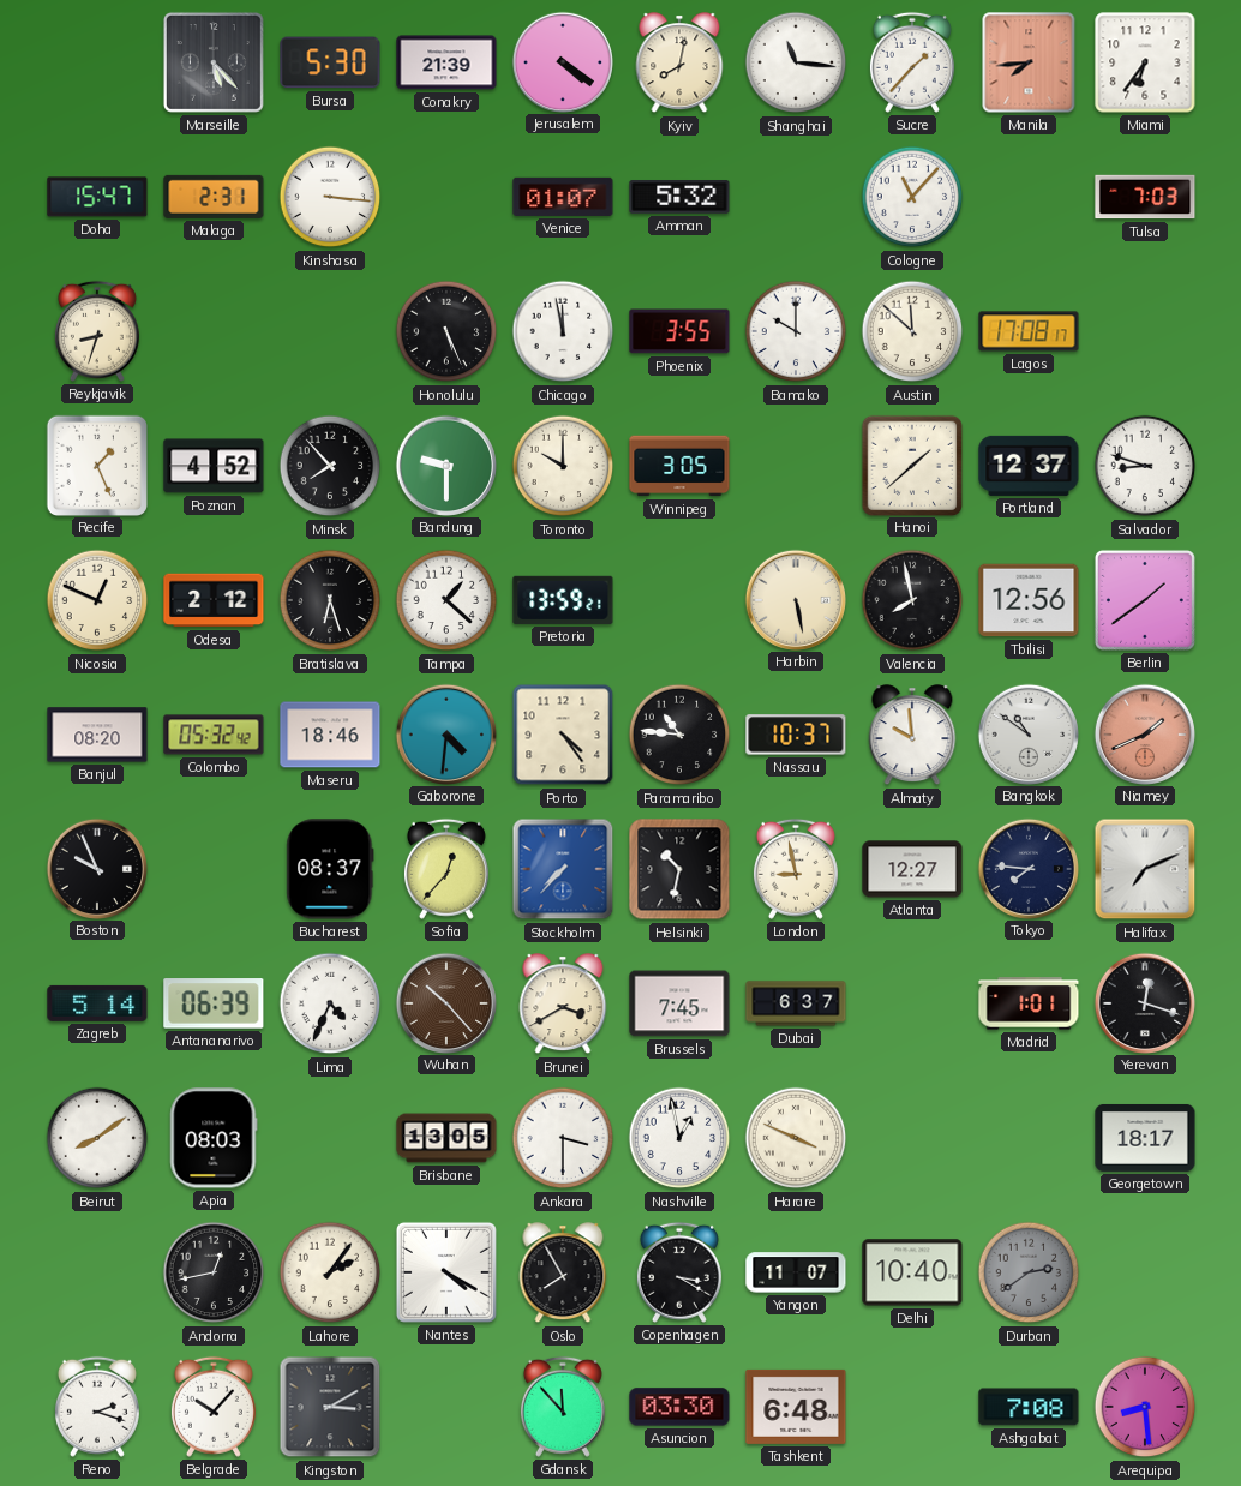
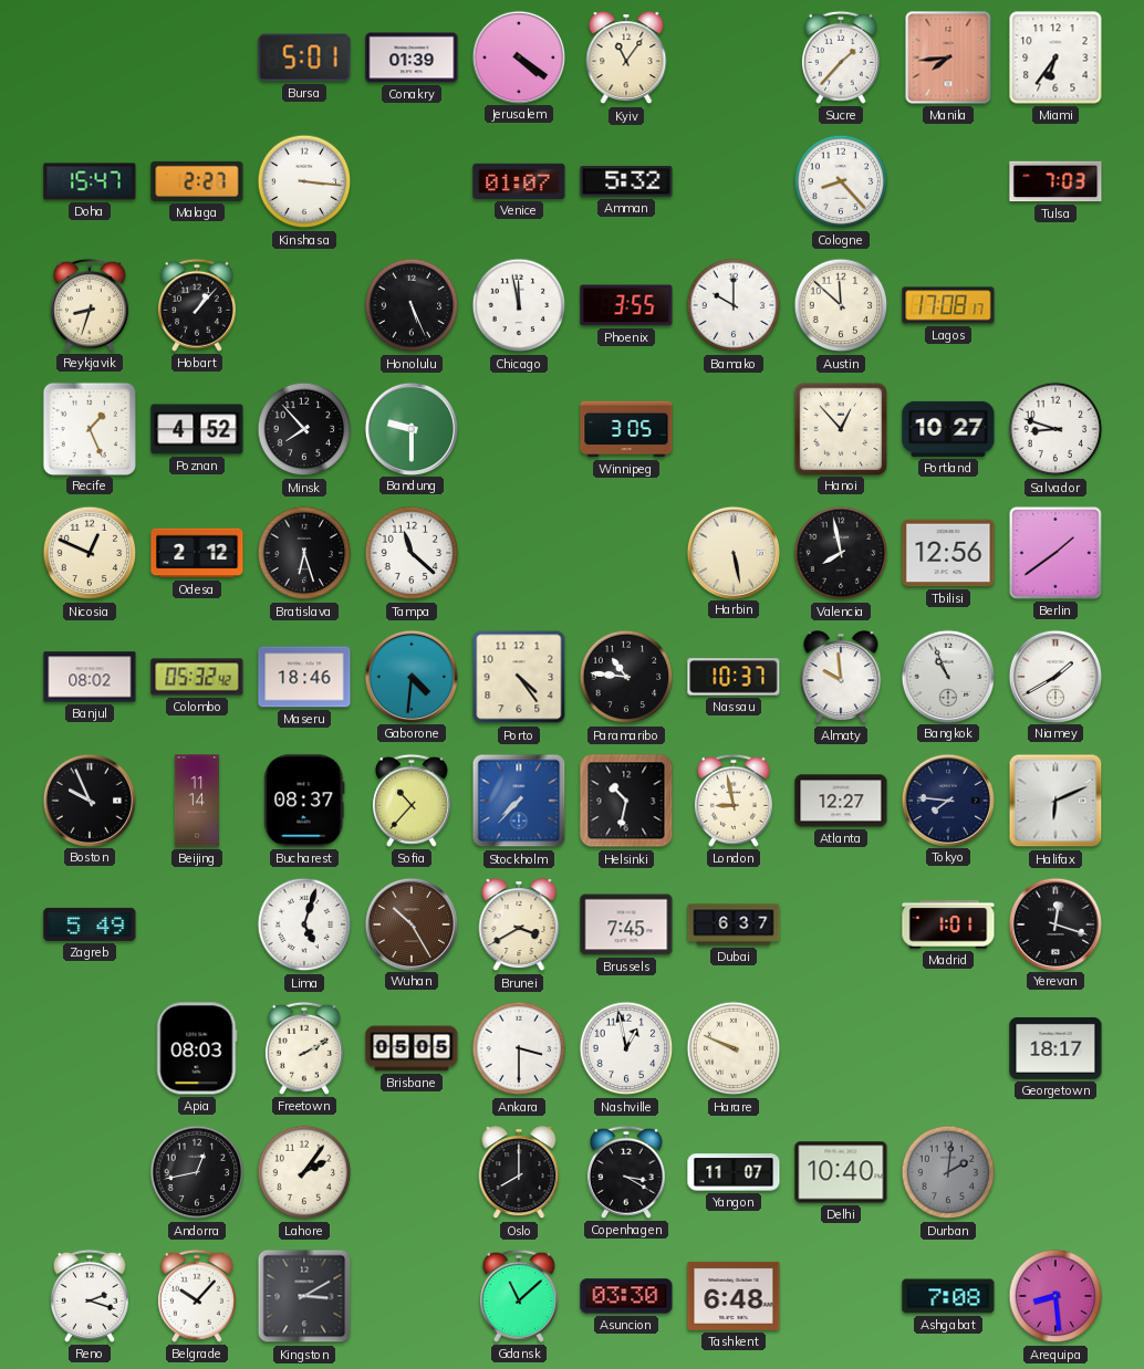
Marseille: 5:23 -> none
Bursa: 5:30 -> 5:01
Conakry: 21:39 -> 01:39
Kyiv: 8:02 -> 11:06
Shanghai: 11:16 -> none
Malaga: 2:31 -> 2:27
Cologne: 11:07 -> 8:23
Hobart: none -> 1:07
Toronto: 10:00 -> none
Hanoi: 1:38 -> 12:53
Portland: 12:37 -> 10:27
Tampa: 1:22 -> 11:22
Pretoria: 13:59 -> none
Banjul: 08:20 -> 08:02
Bangkok: 10:51 -> 10:56
Niamey: 1:41 -> 1:40
Niamey dial: salmon -> white
Beijing: none -> 11:14
Sofia: 12:37 -> 10:37
Halifax: 7:11 -> 6:11
Zagreb: 5:14 -> 5:49
Antananarivo: 06:39 -> none
Lima: 4:34 -> 5:03
Wuhan: 10:23 -> 10:25
Beirut: 8:09 -> none
Freetown: none -> 2:10
Brisbane: 13:05 -> 05:05
Harare: 3:49 -> 9:49
Nantes: 4:20 -> none
Oslo: 7:55 -> 8:00
Durban: 2:39 -> 2:01
Gdansk: 11:53 -> 11:08
